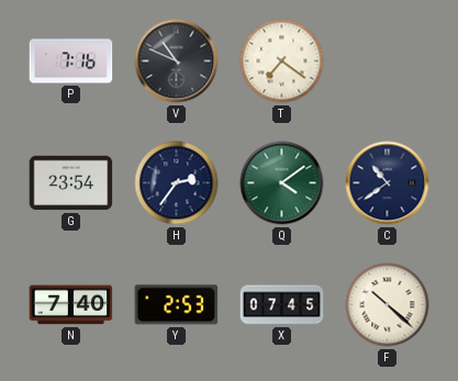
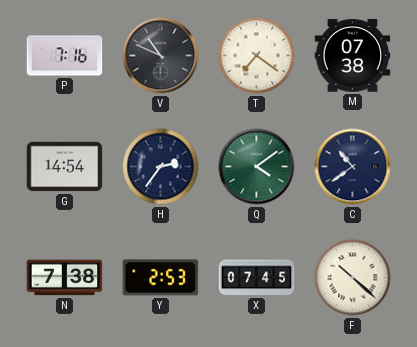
M: none -> 07:38
G: 23:54 -> 14:54
N: 7:40 -> 7:38
